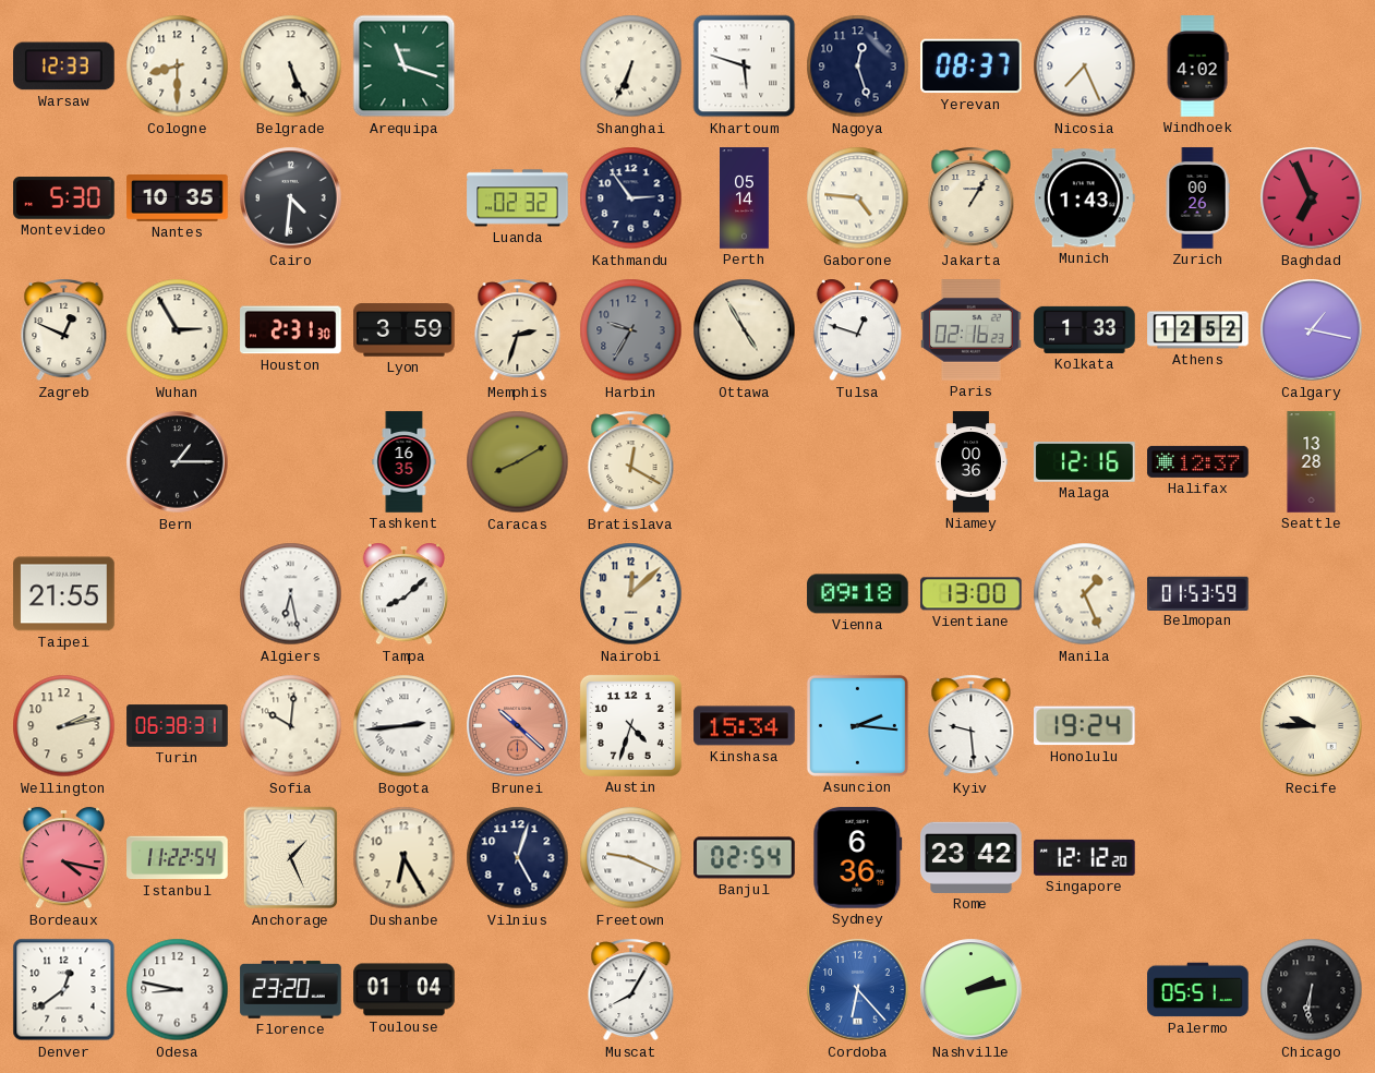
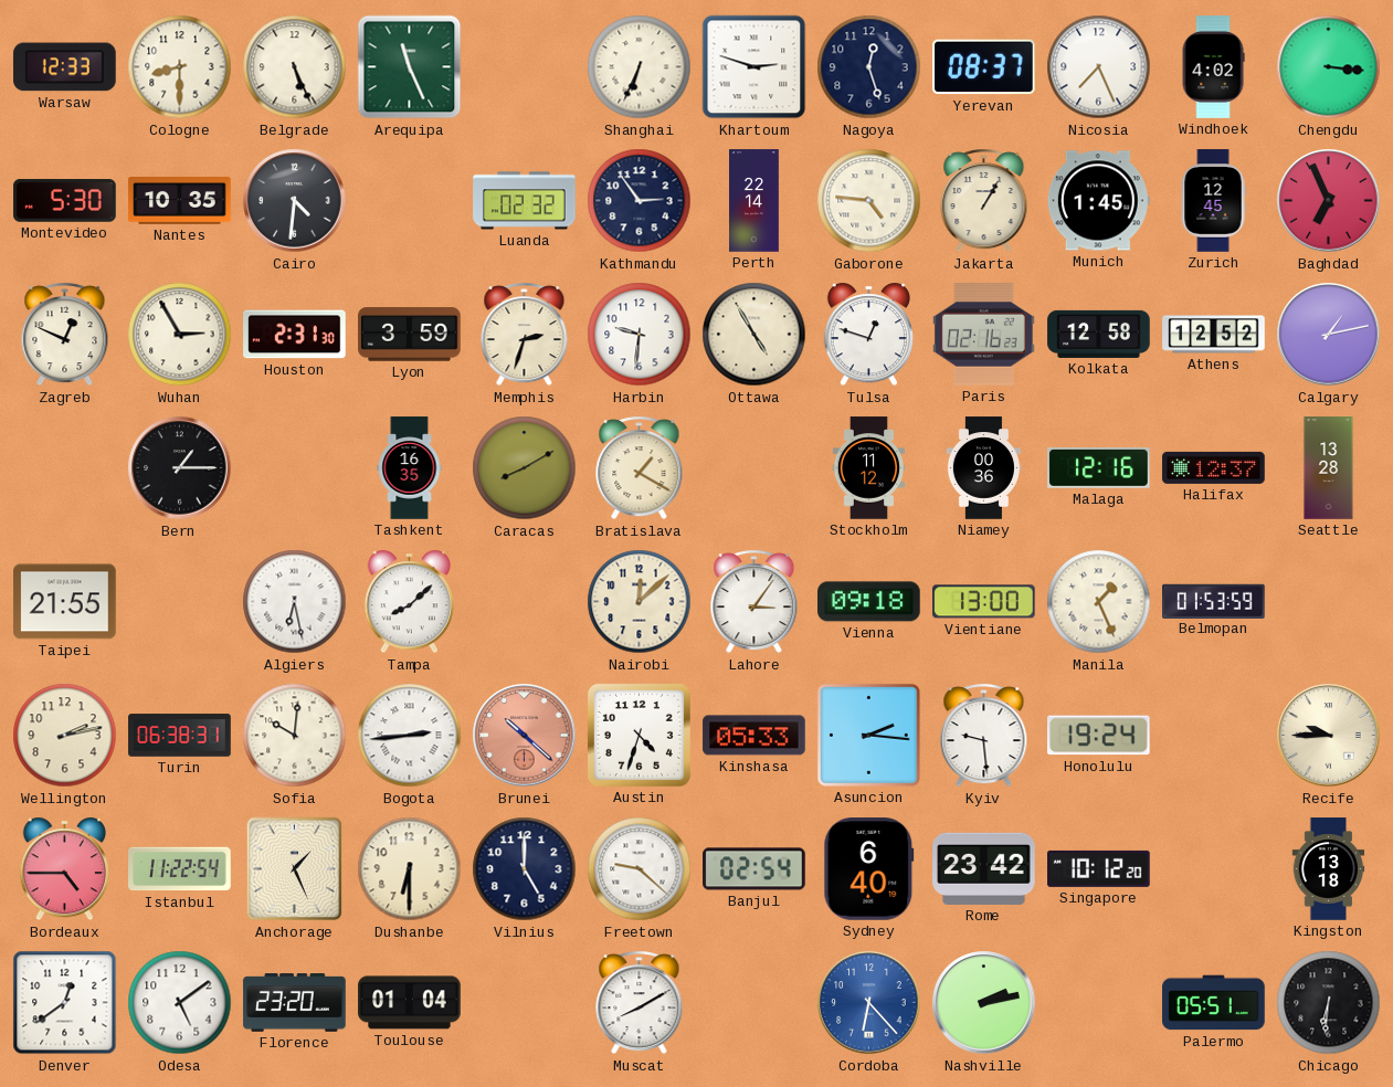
Arequipa: 11:18 -> 11:26
Khartoum: 5:48 -> 2:48
Chengdu: none -> 3:16
Perth: 05:14 -> 22:14
Munich: 1:43 -> 1:45
Zurich: 00:26 -> 12:45
Harbin: 9:35 -> 9:31
Harbin dial: grey -> white
Kolkata: 1:33 -> 12:58
Calgary: 1:17 -> 1:13
Bratislava: 12:20 -> 1:20
Stockholm: none -> 11:12
Lahore: none -> 3:06
Kinshasa: 15:34 -> 05:33
Bordeaux: 4:17 -> 4:45
Dushanbe: 6:25 -> 6:30
Vilnius: 5:03 -> 5:00
Freetown: 9:19 -> 9:22
Sydney: 6:36 -> 6:40
Singapore: 12:12 -> 10:12
Kingston: none -> 13:18
Odesa: 8:47 -> 5:09
Muscat: 8:05 -> 8:10
